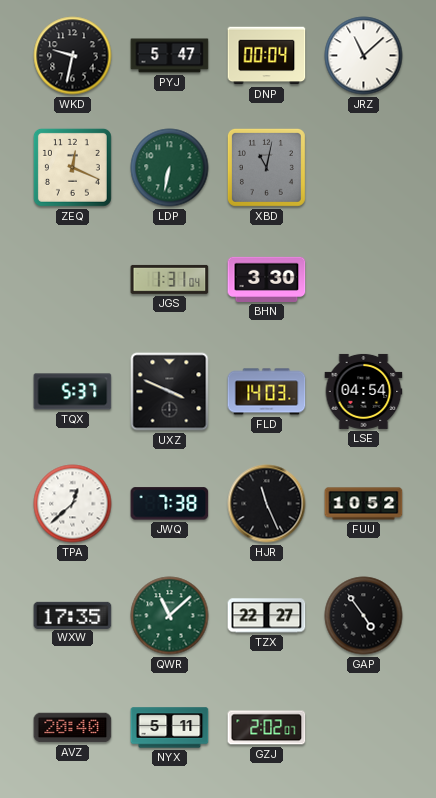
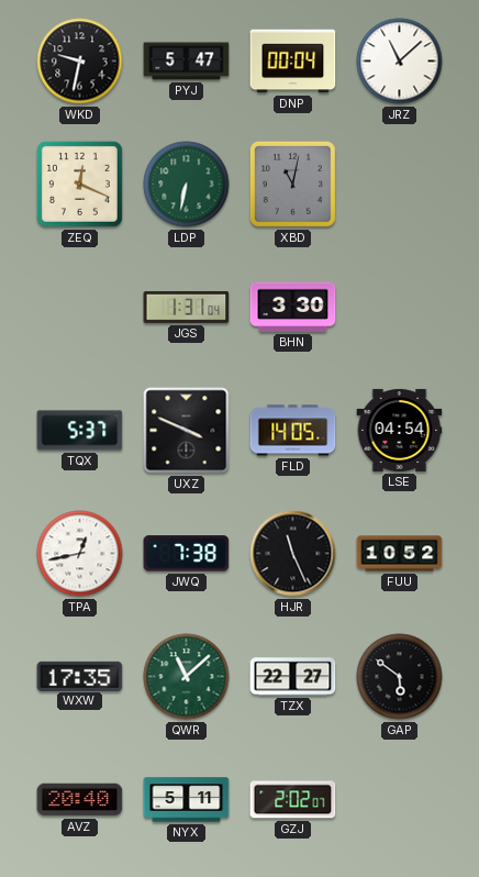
FLD: 14:03 -> 14:05
TPA: 12:38 -> 12:43
GAP: 4:54 -> 5:51
